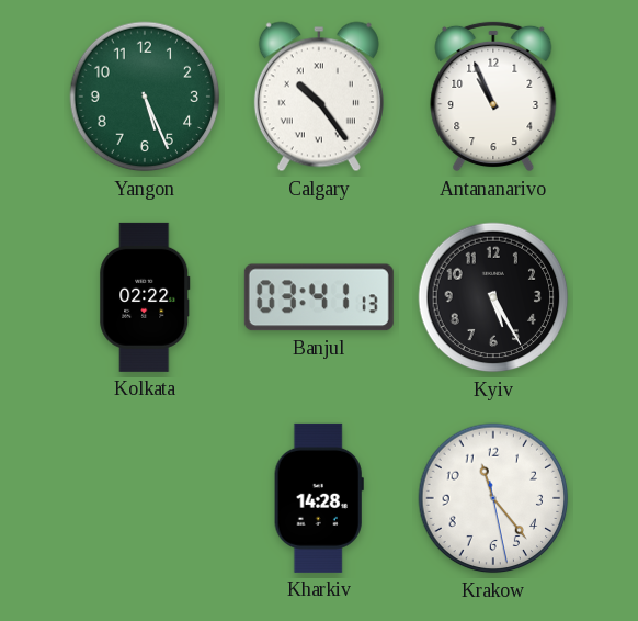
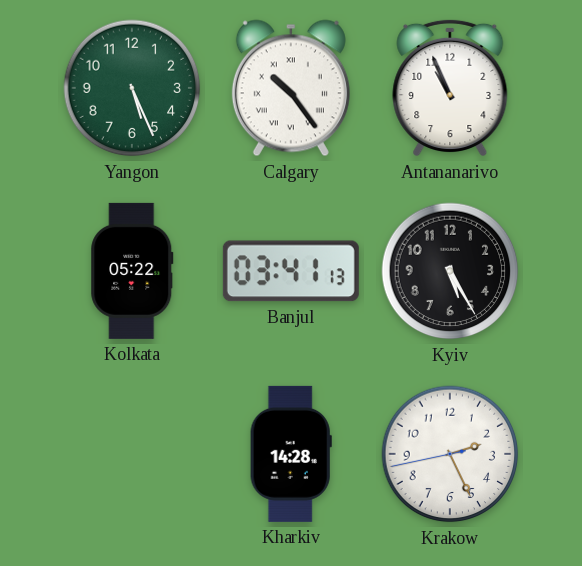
Kolkata: 02:22 -> 05:22
Krakow: 11:23 -> 2:25
